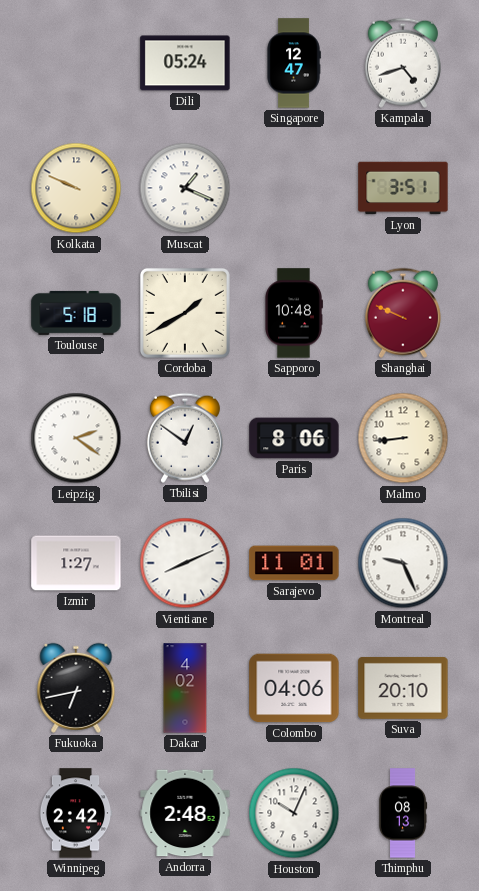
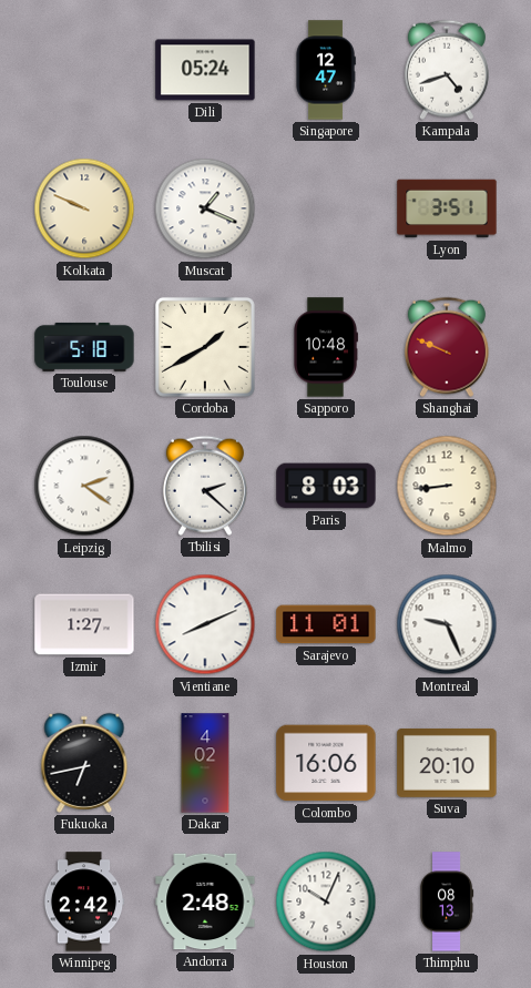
Tbilisi: 12:51 -> 2:22
Paris: 8:06 -> 8:03
Colombo: 04:06 -> 16:06
